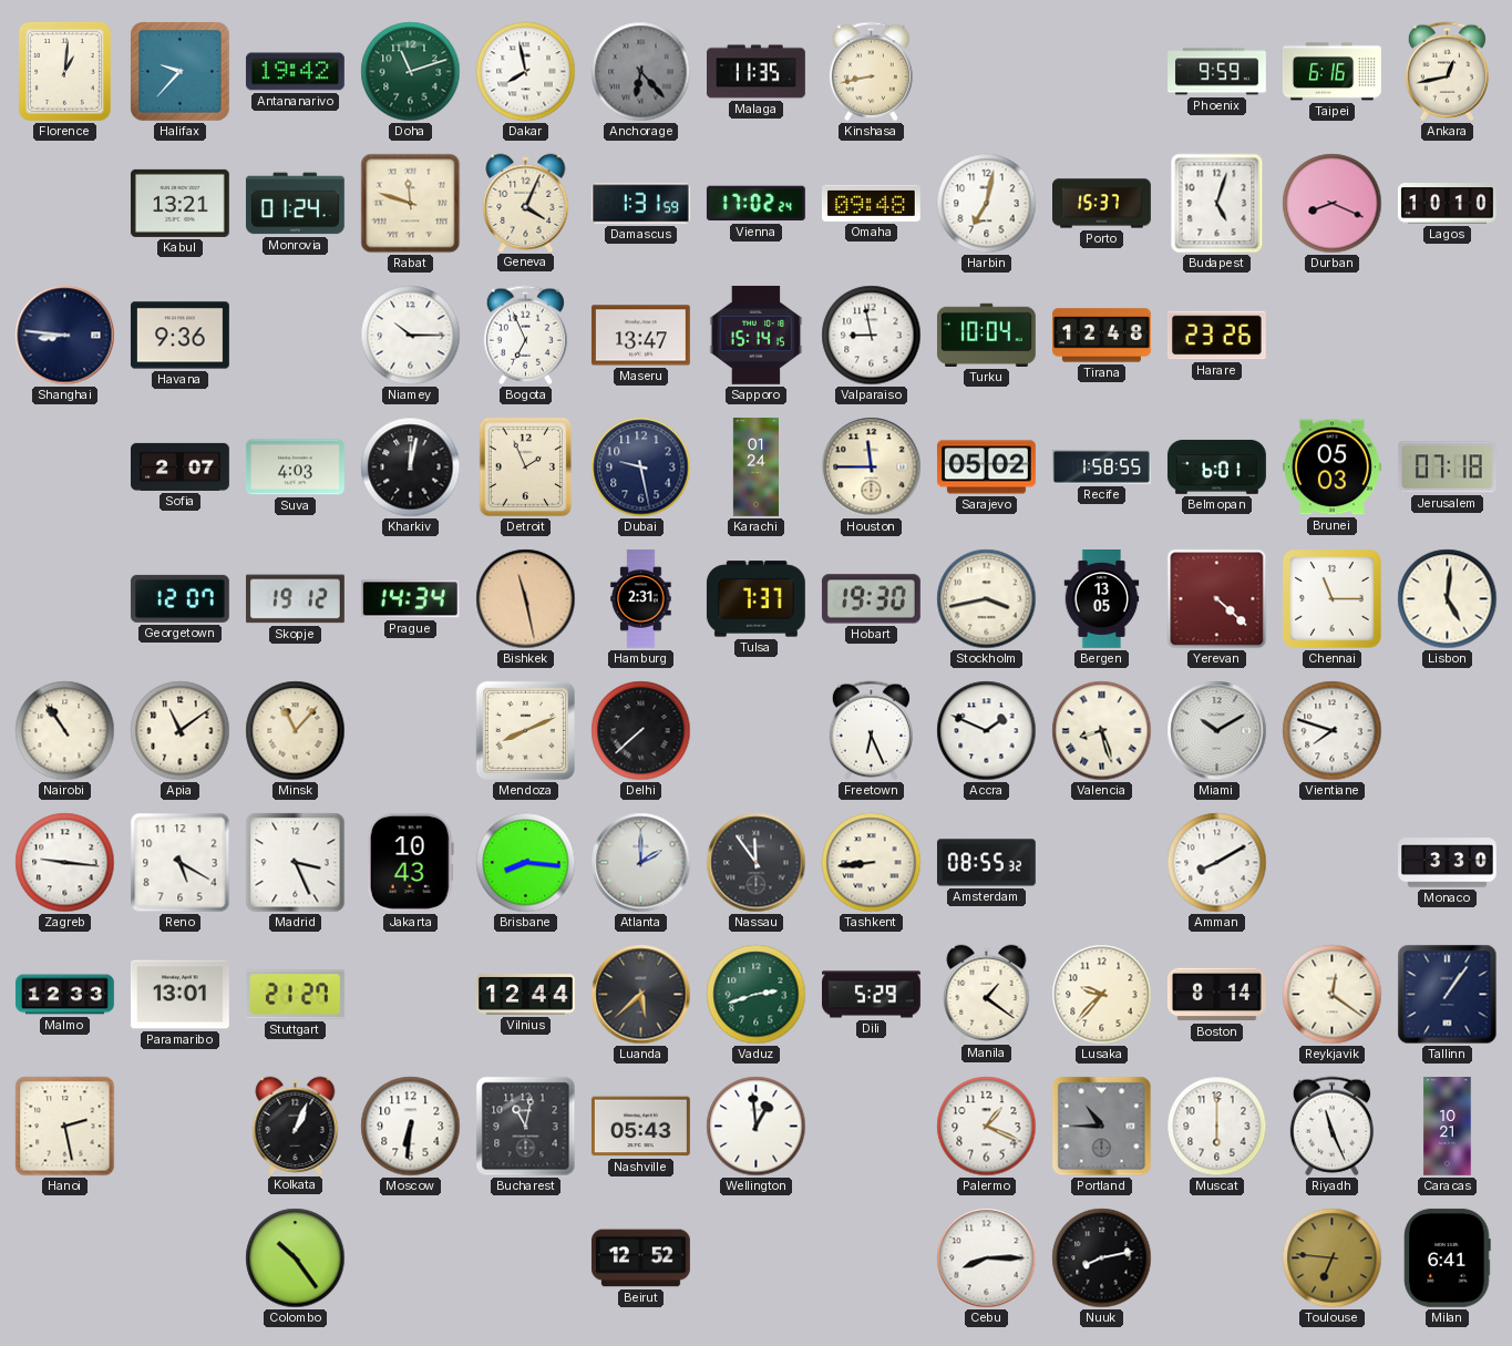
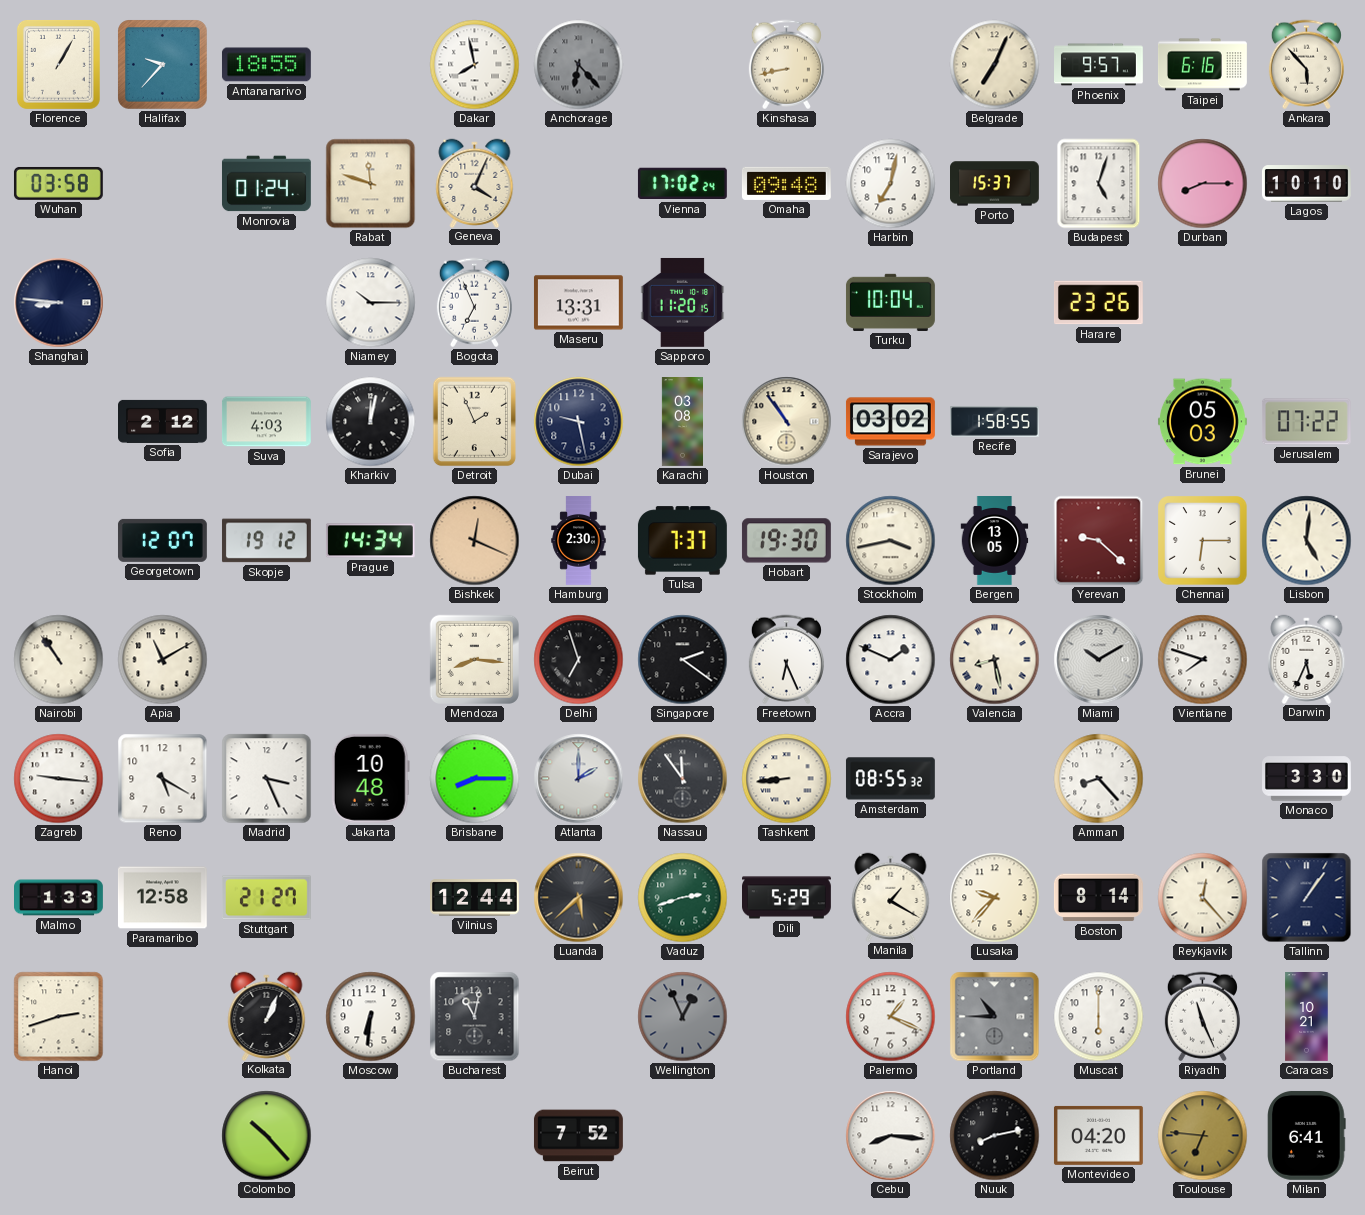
Florence: 1:01 -> 1:05
Antananarivo: 19:42 -> 18:55
Doha: 11:12 -> none
Malaga: 11:35 -> none
Belgrade: none -> 7:04
Phoenix: 9:59 -> 9:57
Ankara: 12:43 -> 5:53
Wuhan: none -> 03:58
Kabul: 13:21 -> none
Damascus: 1:31 -> none
Durban: 8:19 -> 8:15
Havana: 9:36 -> none
Maseru: 13:47 -> 13:31
Sapporo: 15:14 -> 11:20
Valparaiso: 8:58 -> none
Tirana: 12:48 -> none
Sofia: 2:07 -> 2:12
Karachi: 01:24 -> 03:08
Houston: 11:45 -> 10:54
Sarajevo: 05:02 -> 03:02
Belmopan: 6:01 -> none
Jerusalem: 07:18 -> 07:22
Bishkek: 11:28 -> 12:19
Hamburg: 2:31 -> 2:30
Yerevan: 4:22 -> 9:22
Chennai: 11:15 -> 6:15
Apia: 11:09 -> 11:10
Minsk: 11:07 -> none
Mendoza: 8:11 -> 8:16
Delhi: 7:38 -> 6:57
Singapore: none -> 2:21
Valencia: 8:27 -> 8:28
Darwin: none -> 5:34
Jakarta: 10:43 -> 10:48
Brisbane: 8:16 -> 8:15
Amman: 8:10 -> 8:23
Malmo: 12:33 -> 1:33
Paramaribo: 13:01 -> 12:58
Manila: 1:21 -> 1:20
Reykjavik: 12:21 -> 12:23
Hanoi: 2:28 -> 2:42
Nashville: 05:43 -> none
Wellington: 12:59 -> 12:56
Wellington dial: white -> grey
Colombo: 10:24 -> 10:23
Beirut: 12:52 -> 7:52
Cebu: 8:15 -> 8:16
Montevideo: none -> 04:20
